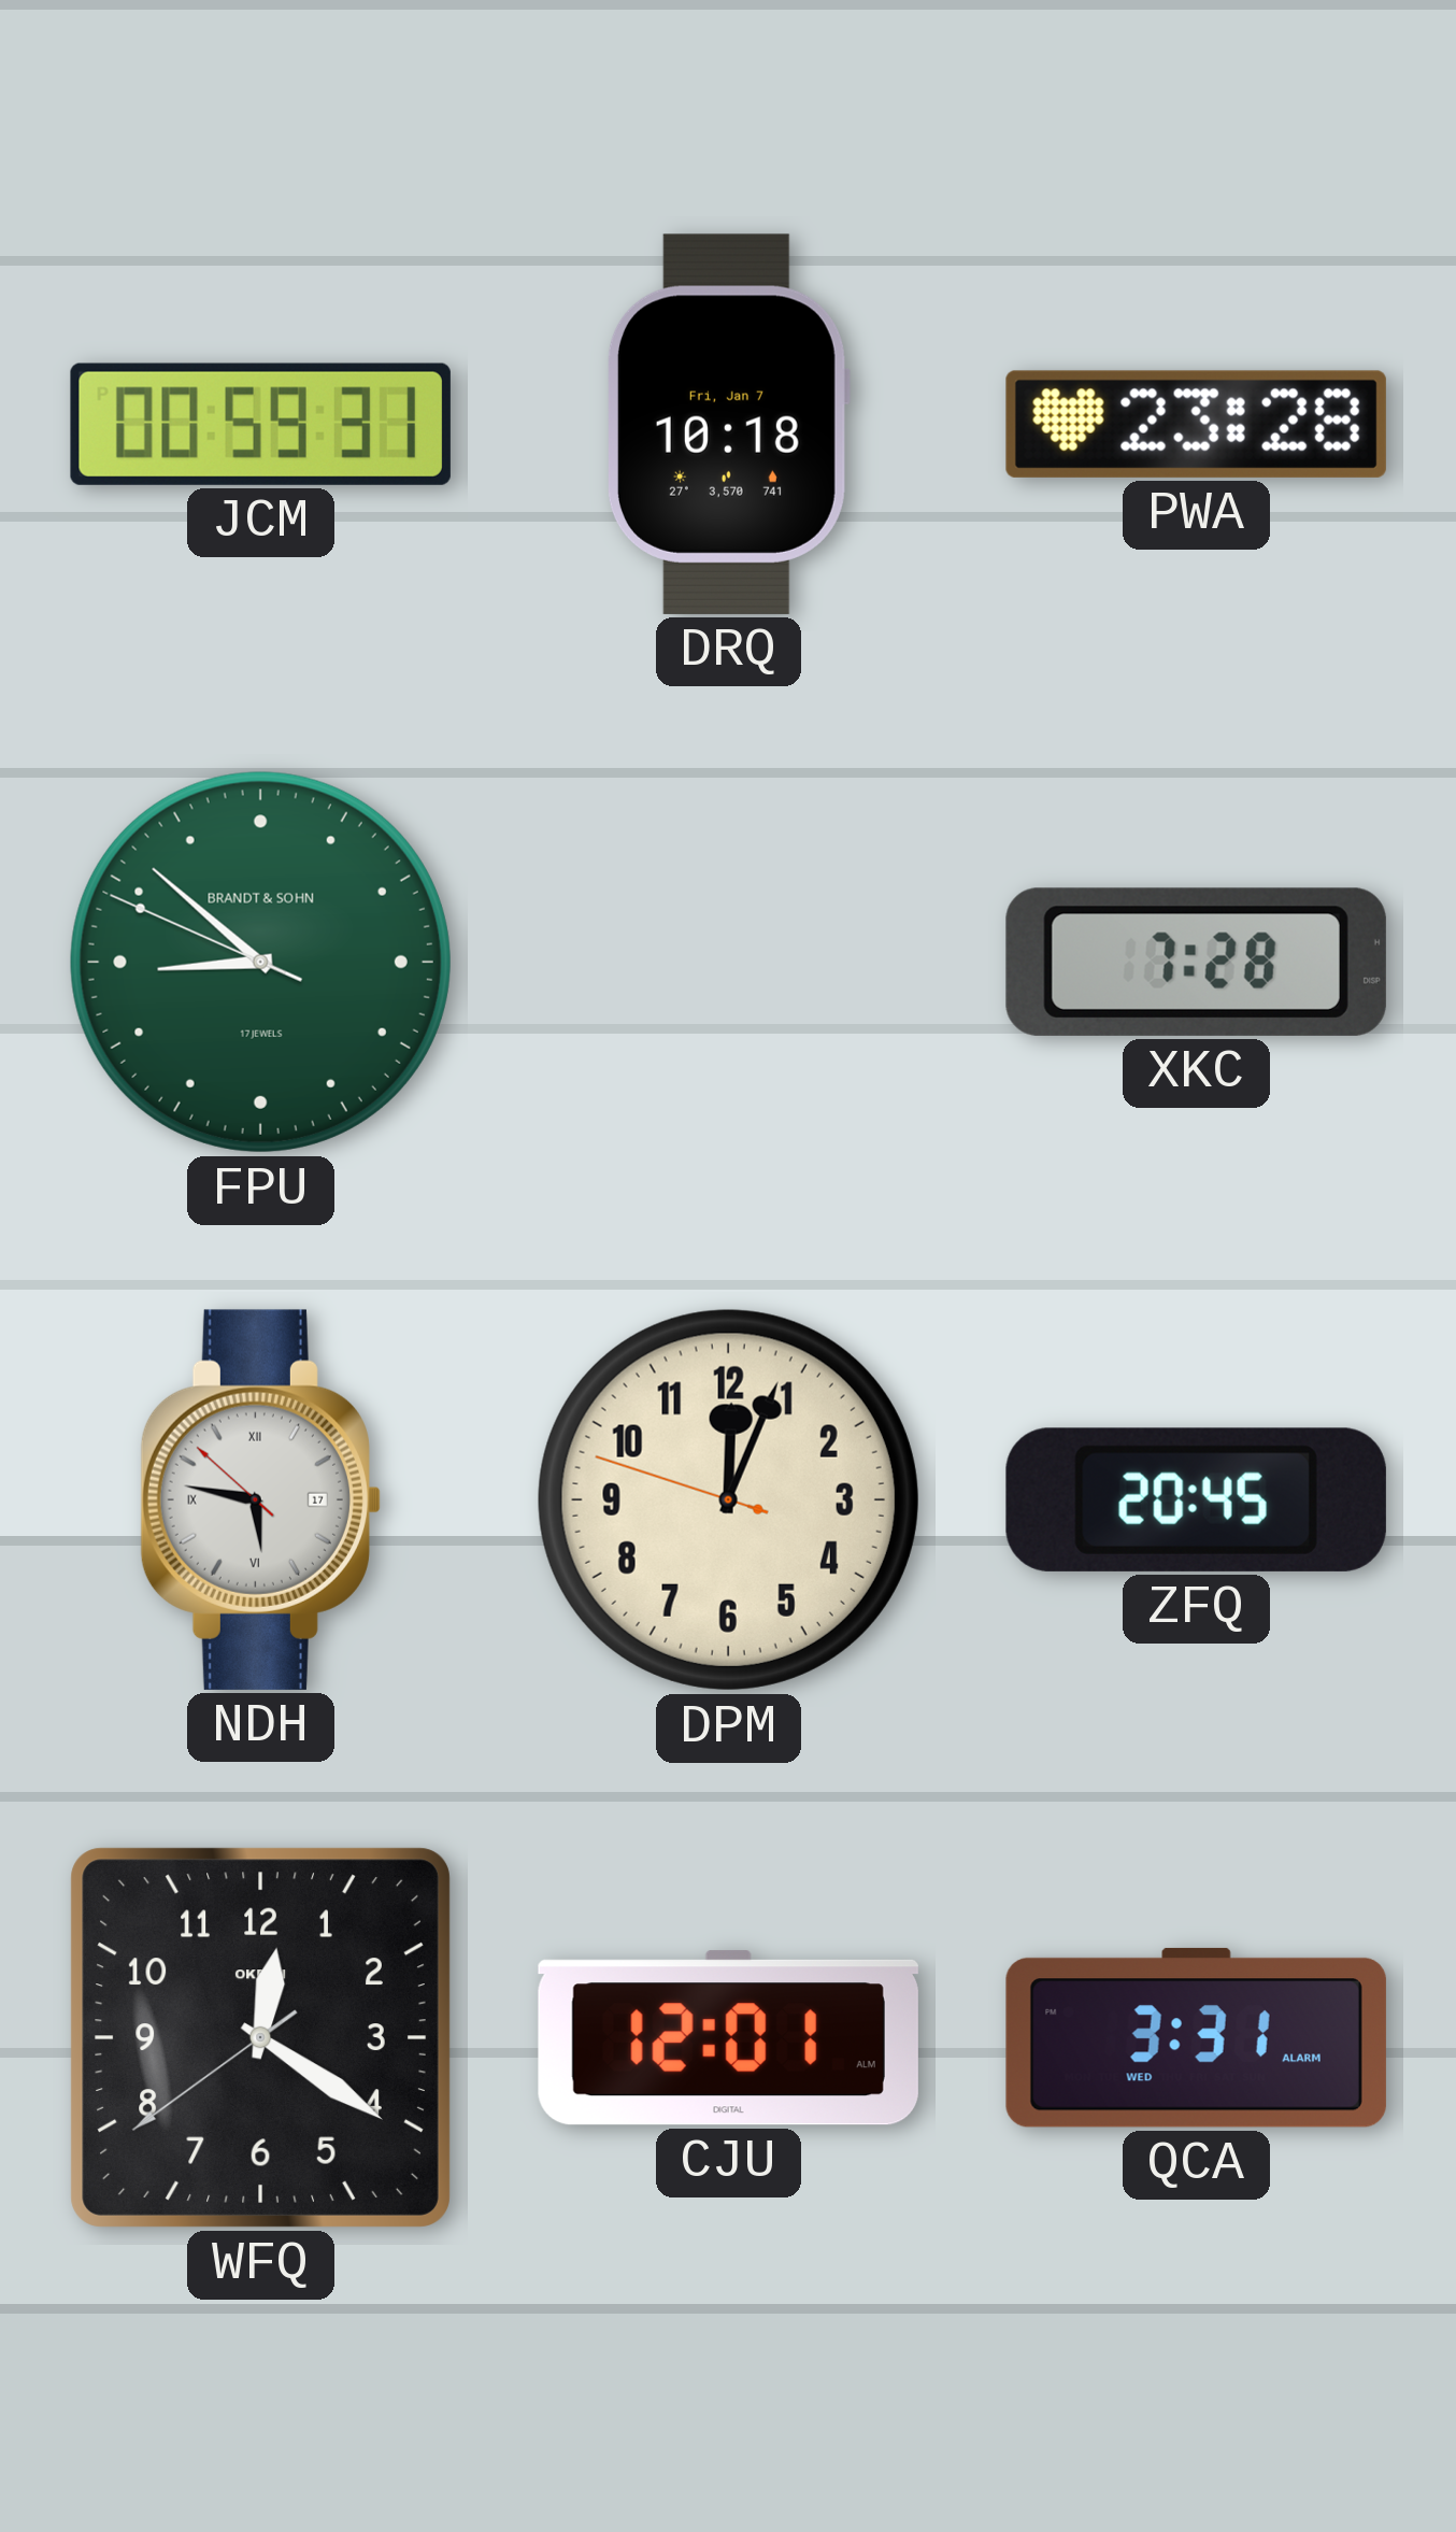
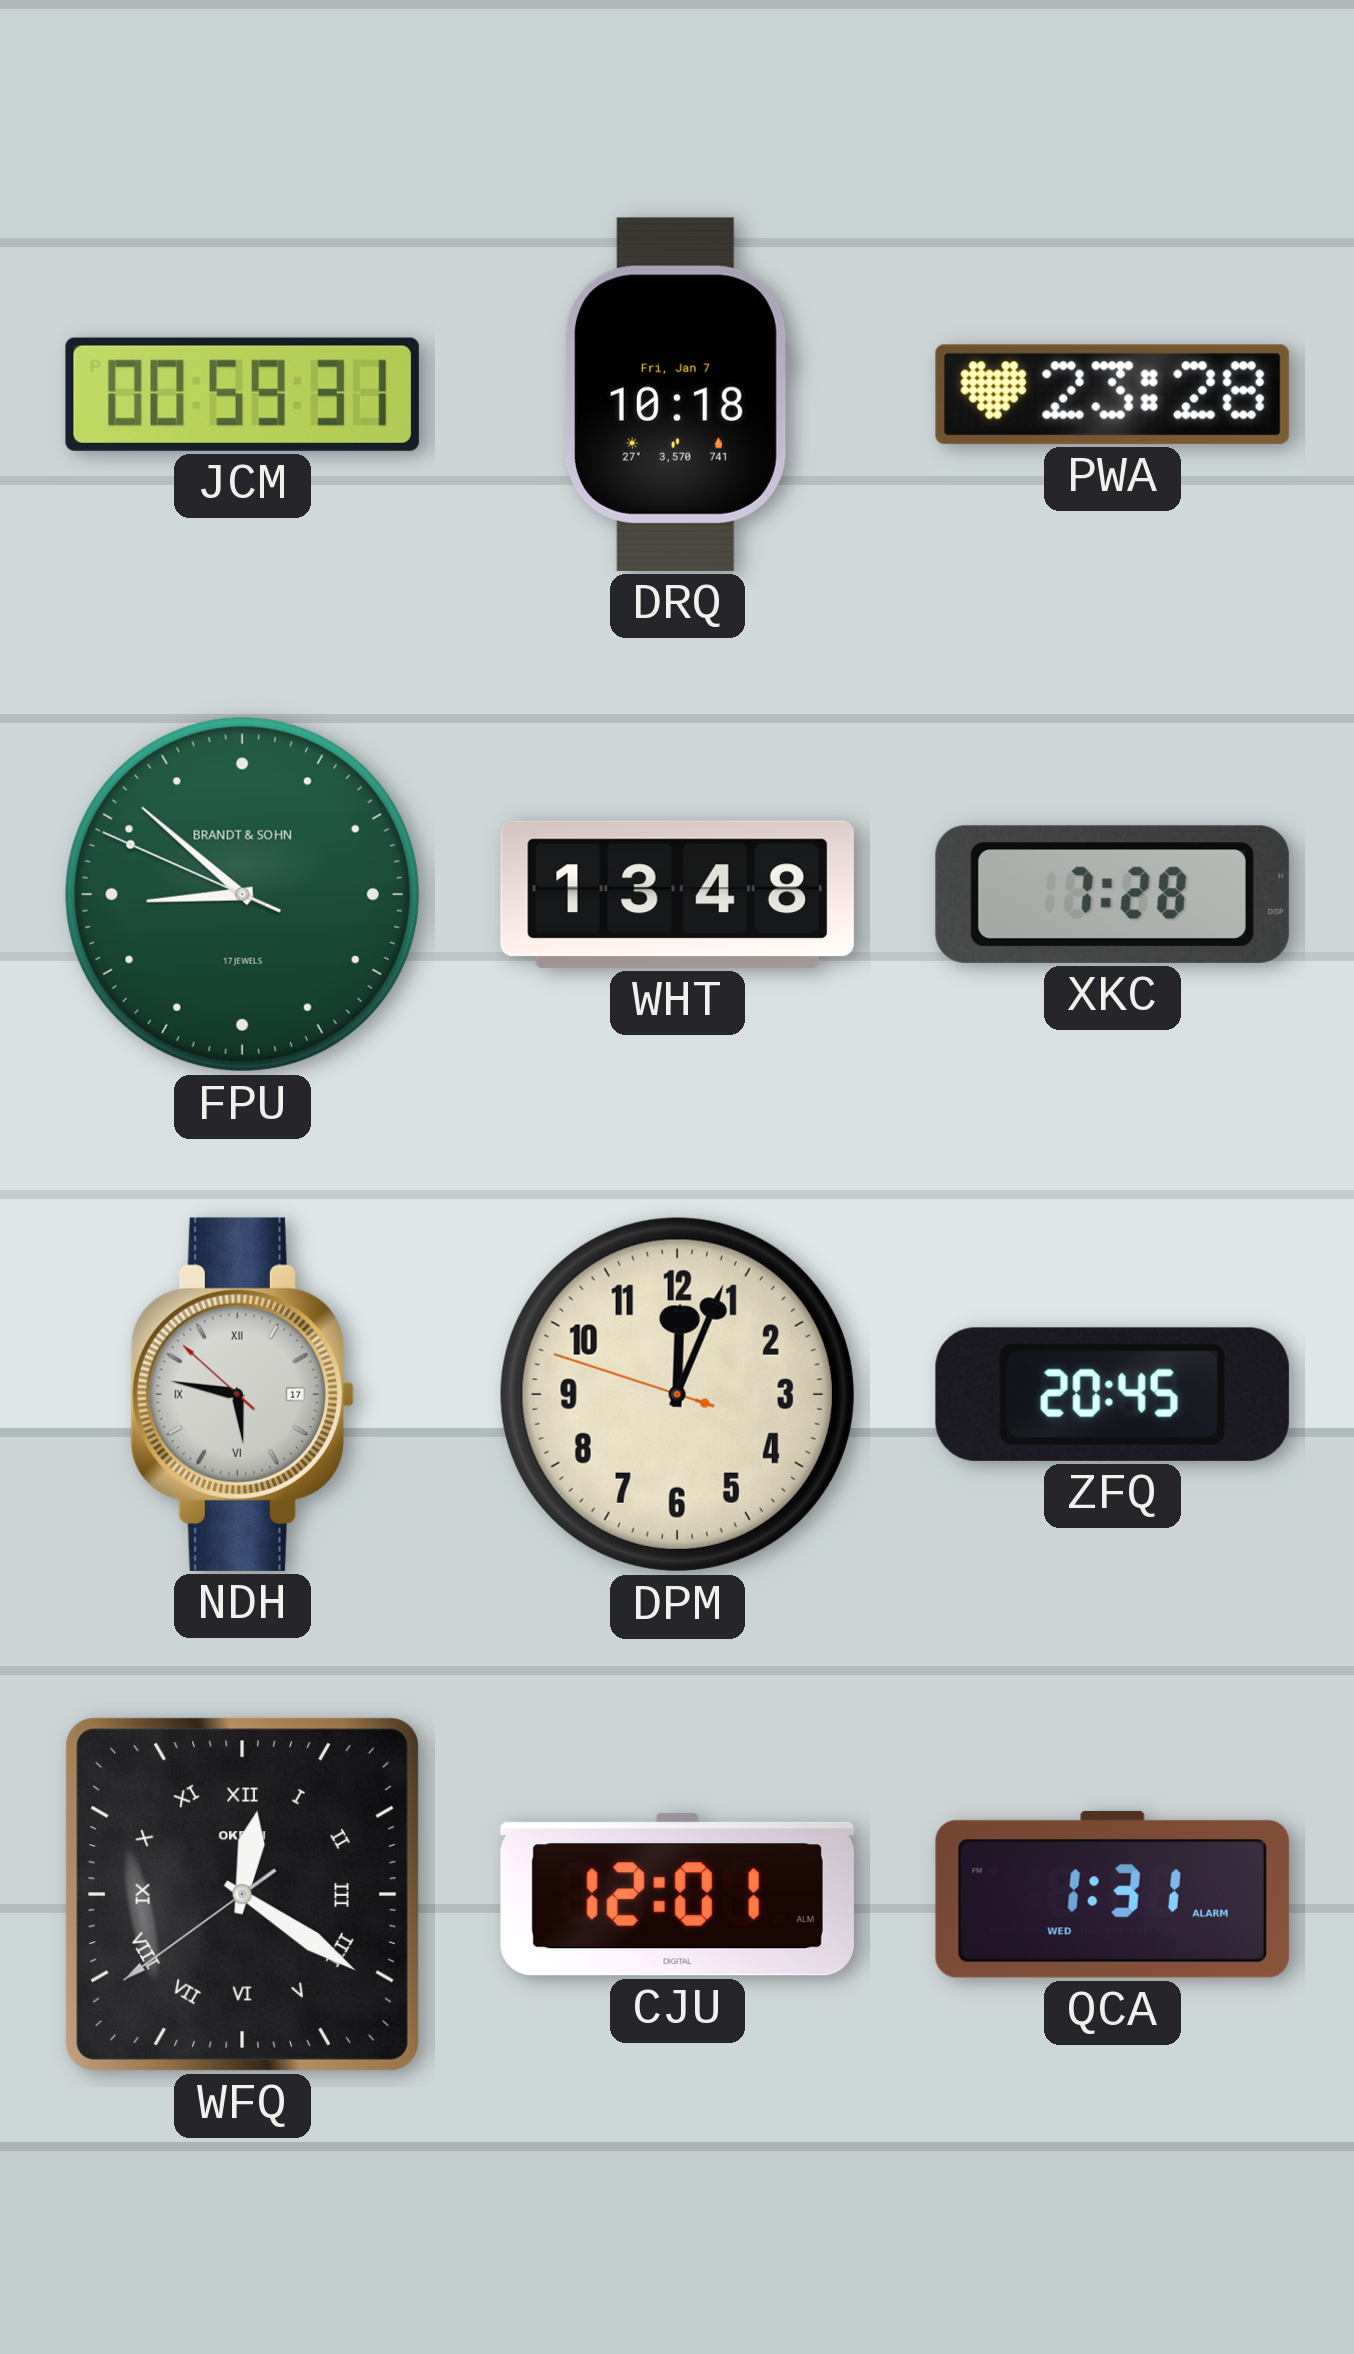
WHT: none -> 13:48
WFQ numerals: Arabic -> Roman
QCA: 3:31 -> 1:31
